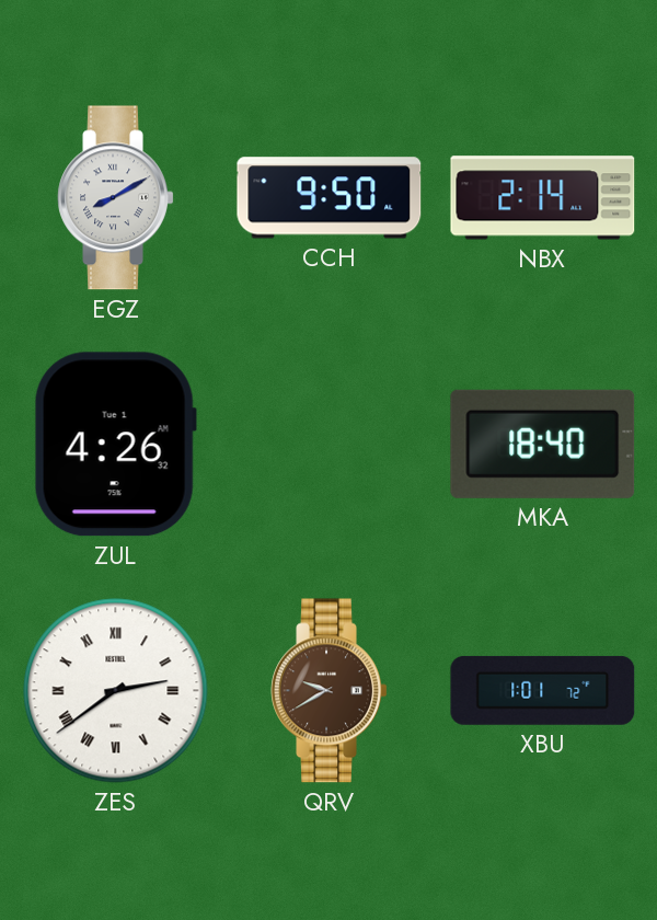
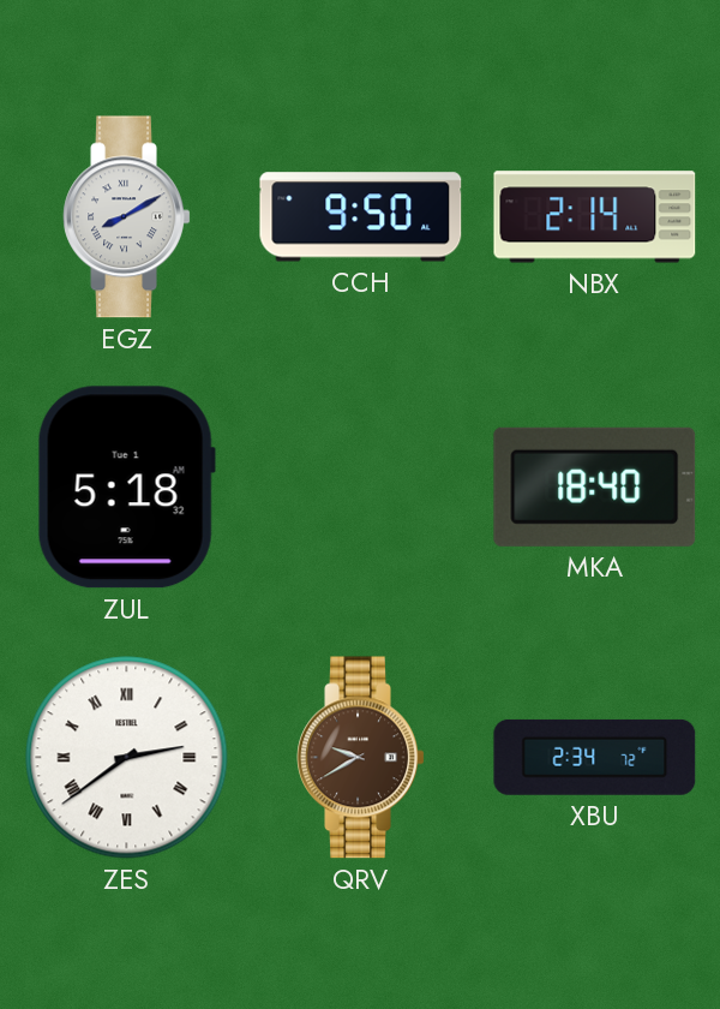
ZUL: 4:26 -> 5:18
XBU: 1:01 -> 2:34
